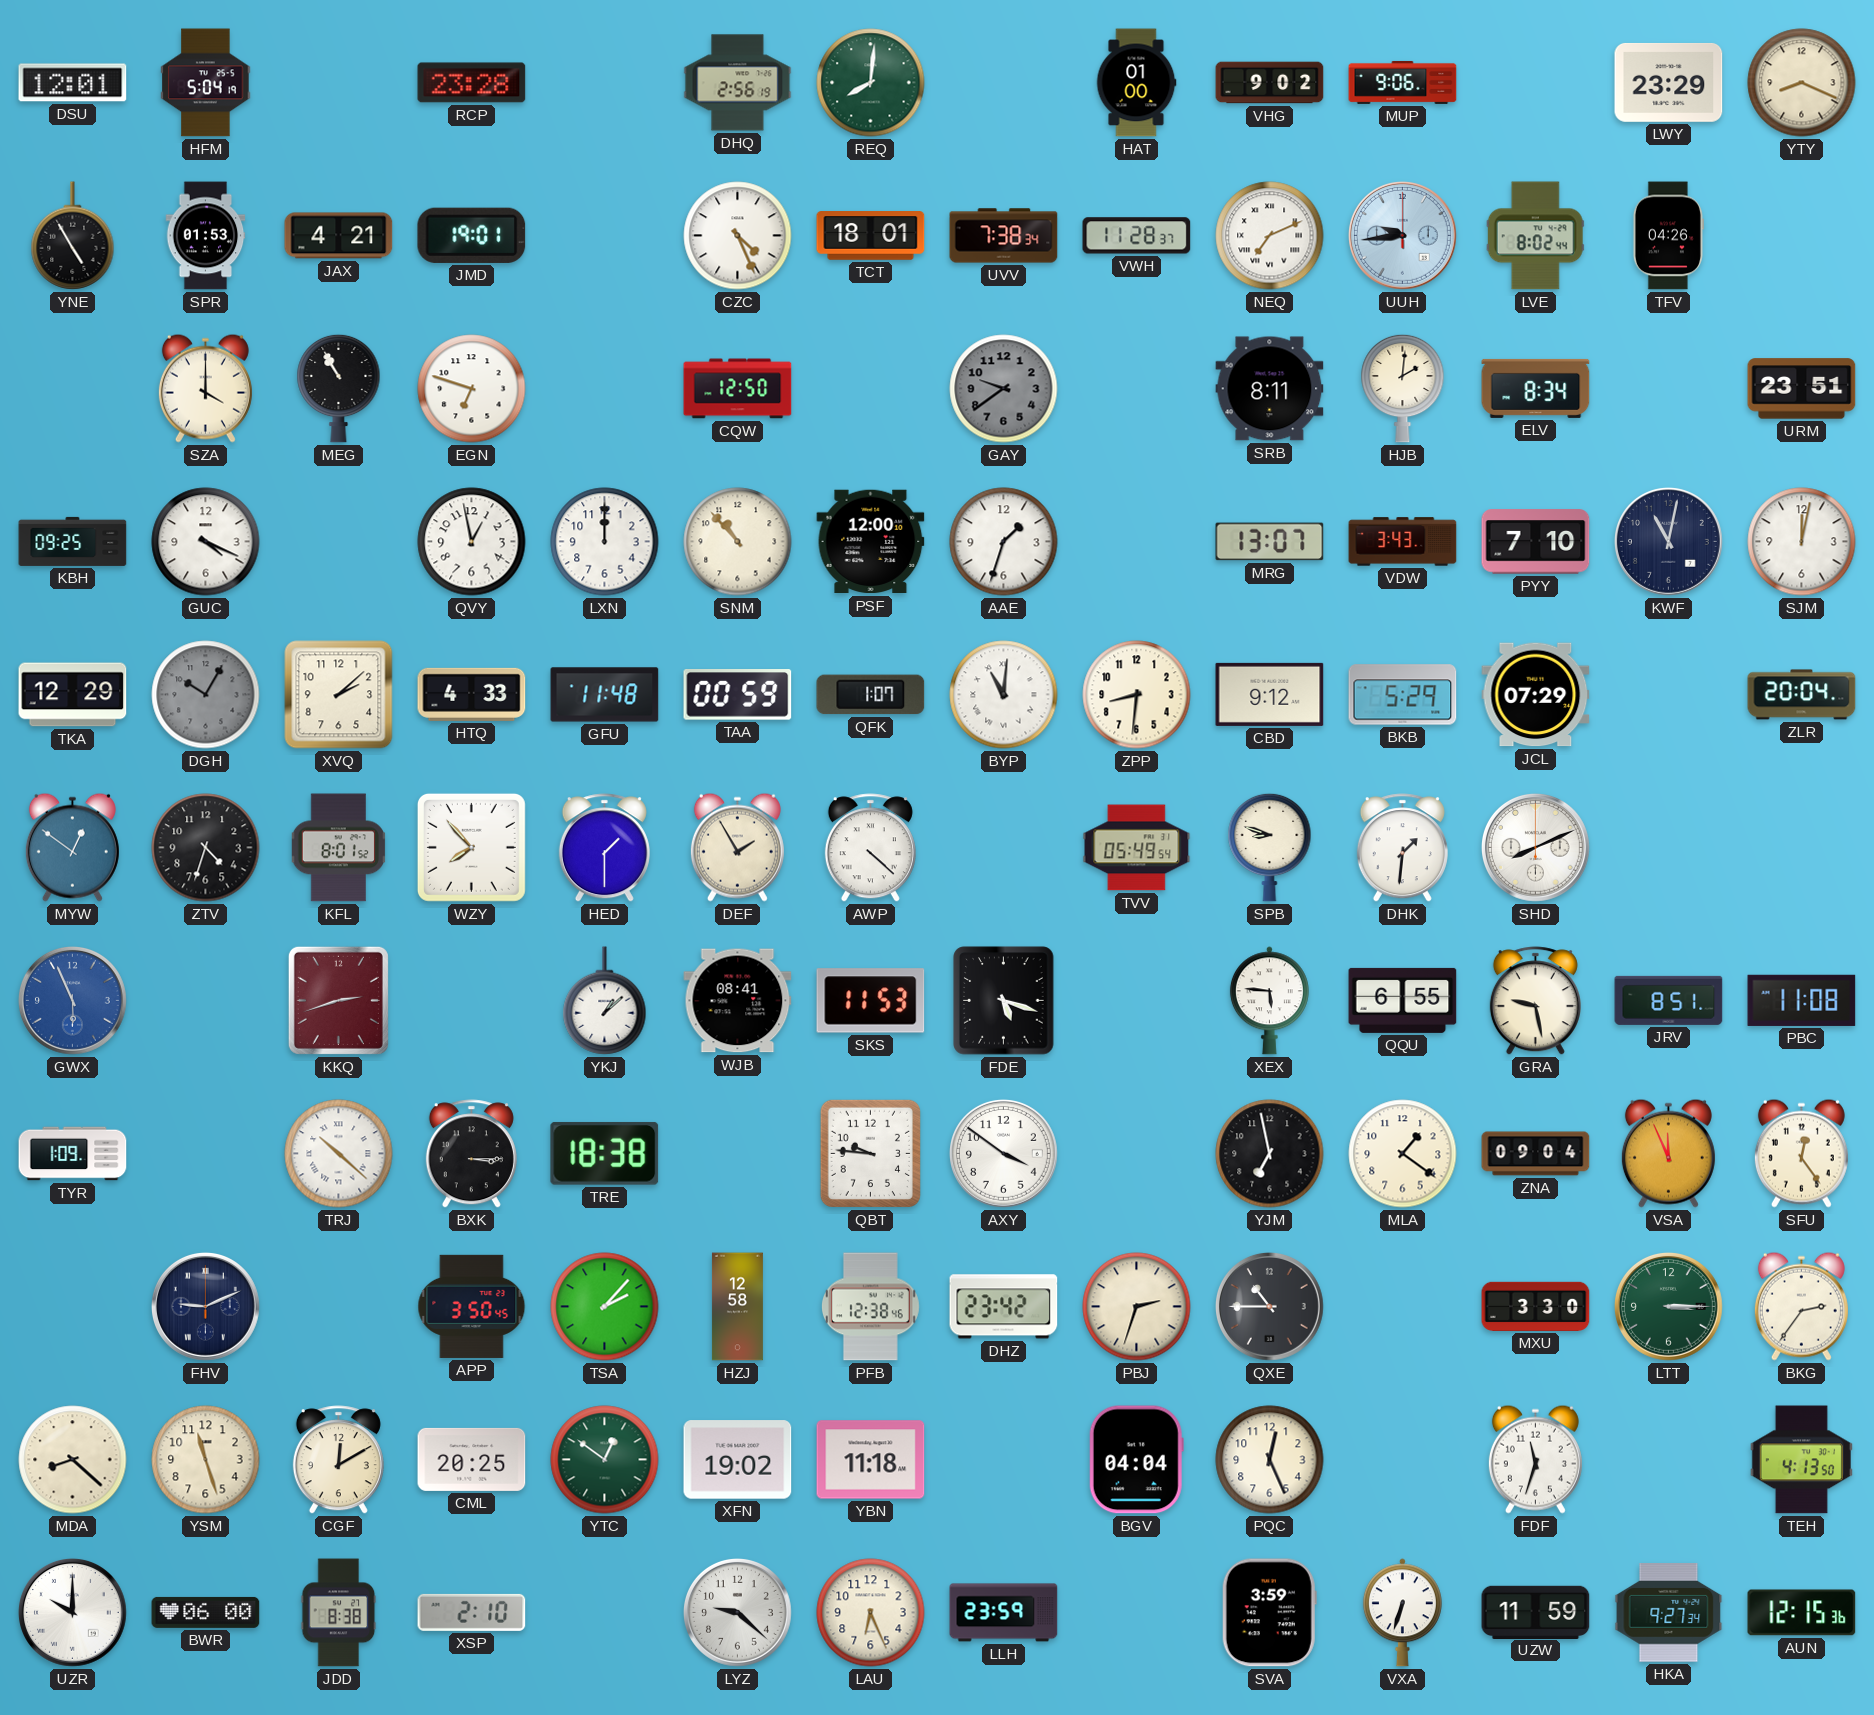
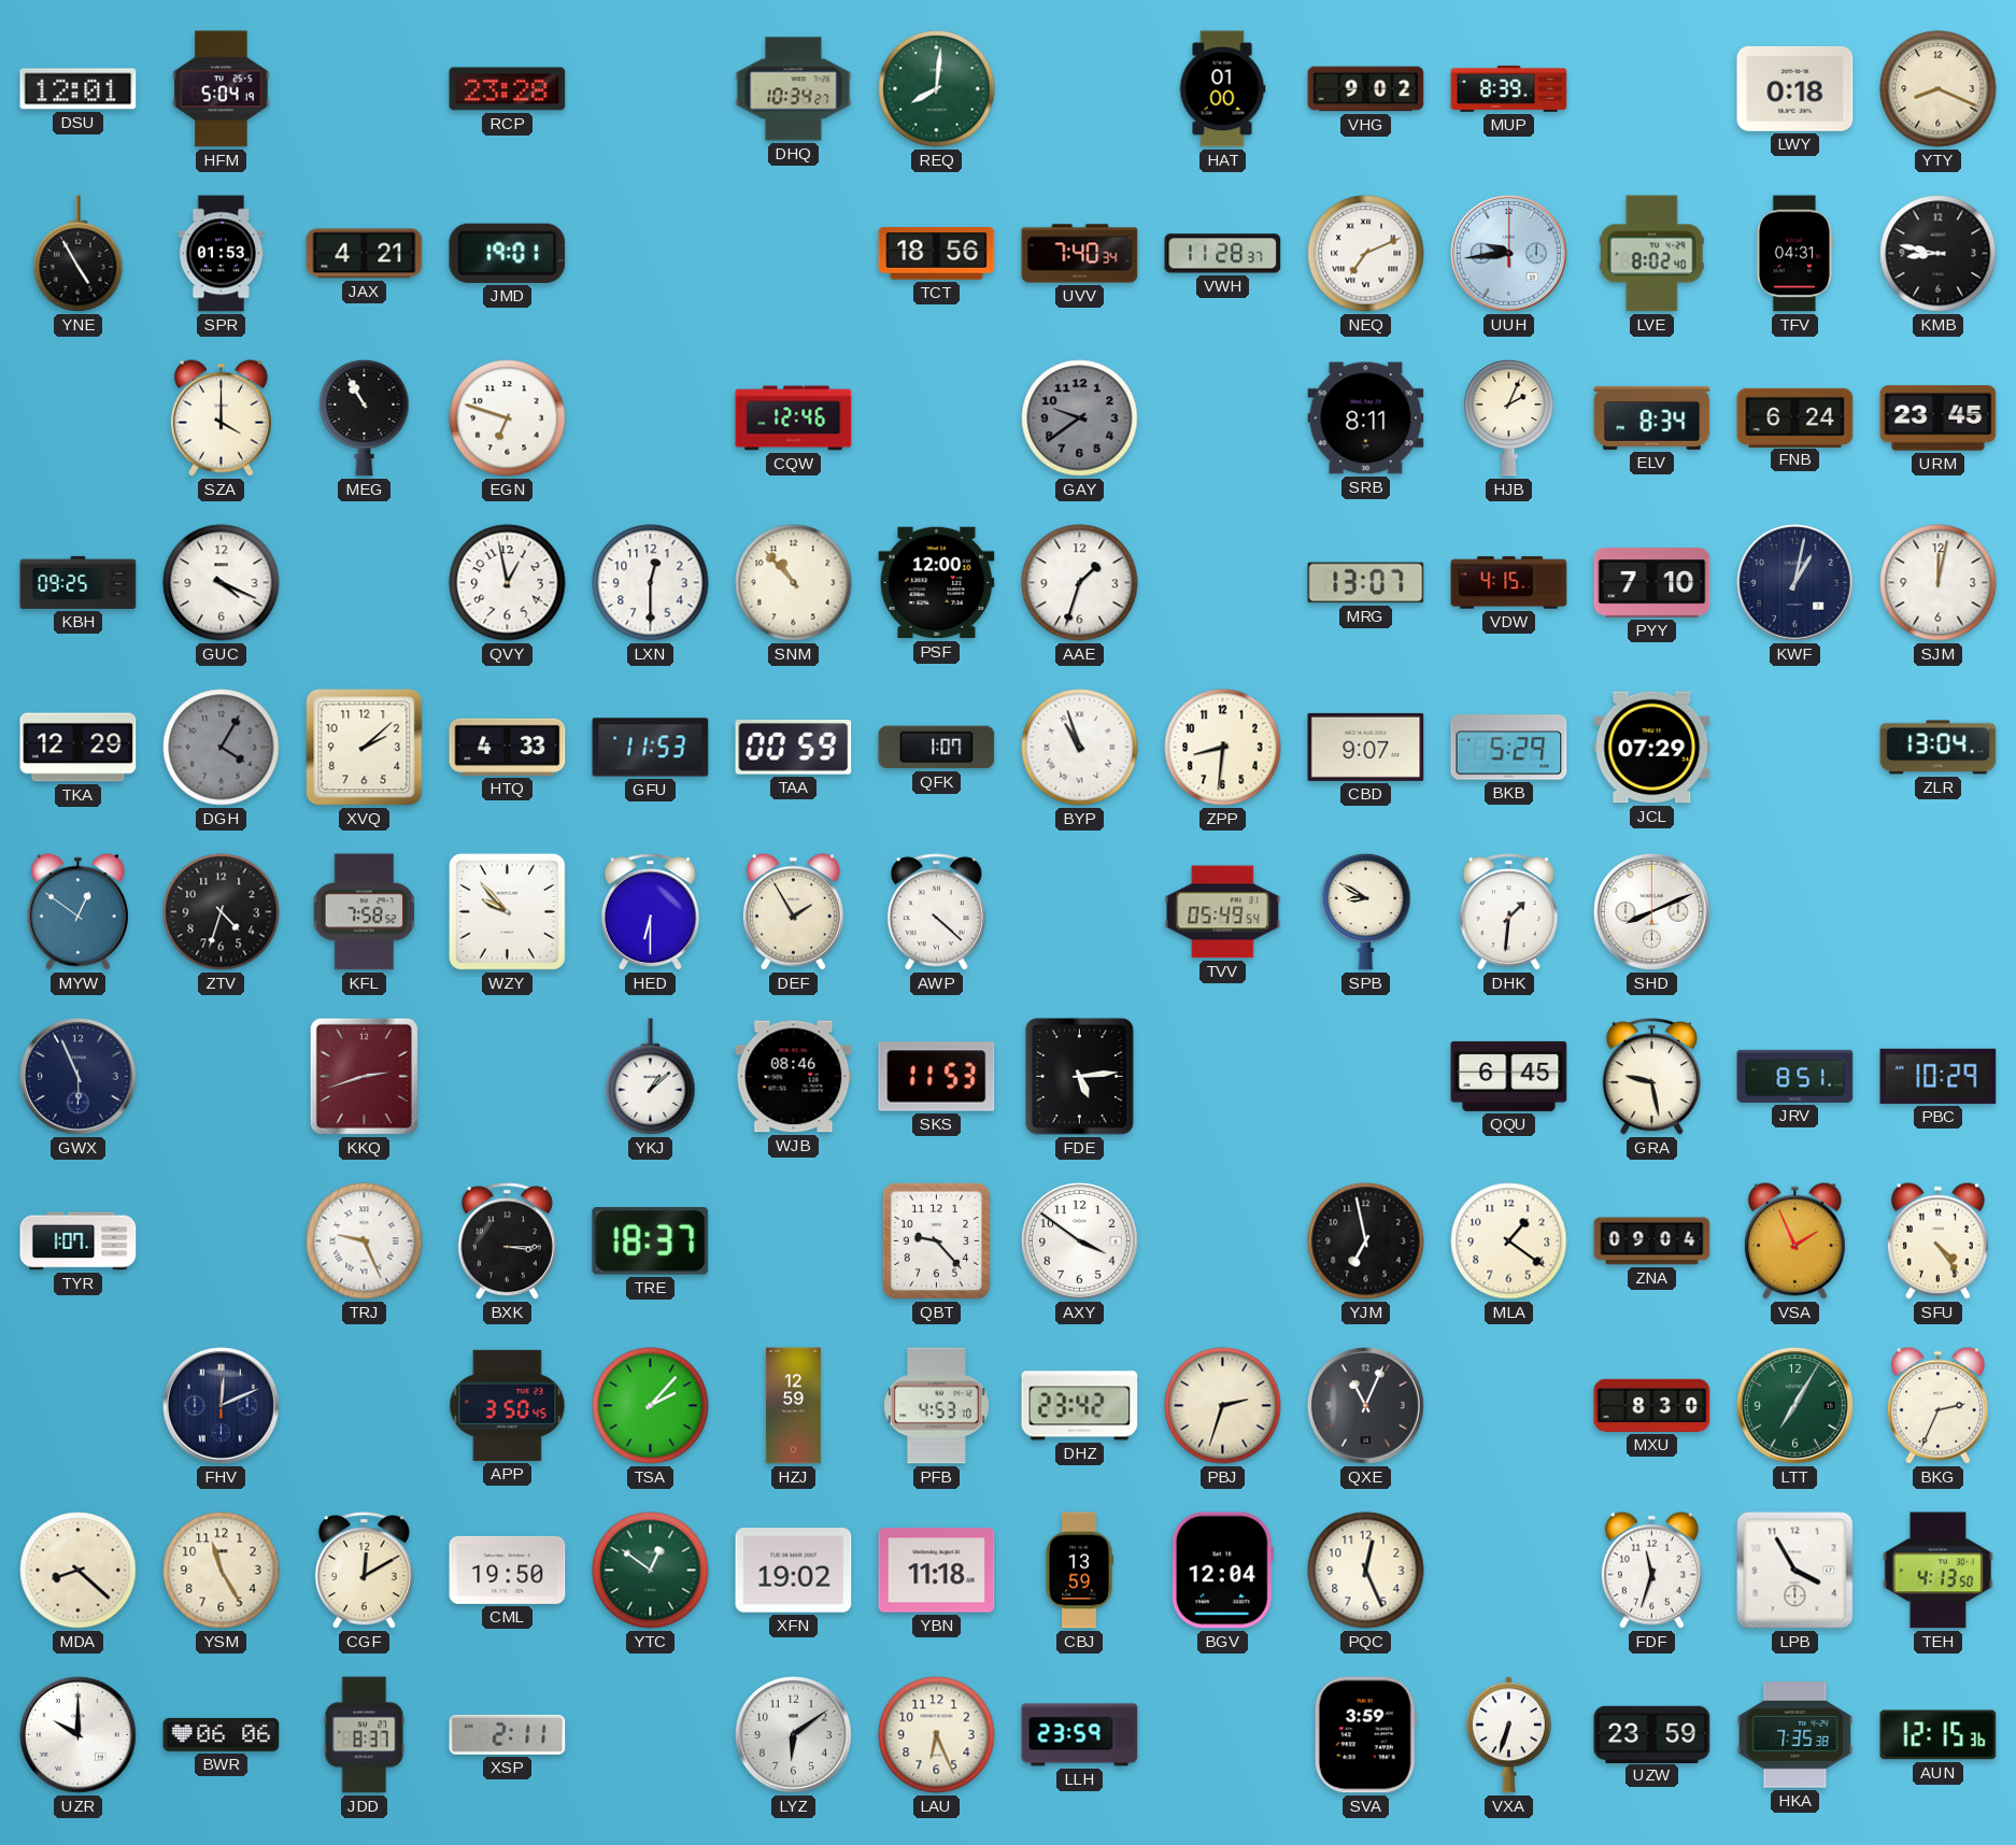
DHQ: 2:56 -> 10:34
MUP: 9:06 -> 8:39
LWY: 23:29 -> 0:18
CZC: 4:26 -> none
TCT: 18:01 -> 18:56
UVV: 7:38 -> 7:40
LVE: 8:02:44 -> 8:02:40
TFV: 04:26 -> 04:31
KMB: none -> 8:47
CQW: 12:50 -> 12:46
HJB: 2:01 -> 2:04
FNB: none -> 6:24
URM: 23:51 -> 23:45
LXN: 12:00 -> 12:30
VDW: 3:43 -> 4:15
KWF: 11:02 -> 1:02
DGH: 10:05 -> 4:05
GFU: 11:48 -> 11:53
BYP: 11:01 -> 10:57
CBD: 9:12 -> 9:07
ZLR: 20:04 -> 13:04
KFL: 8:01 -> 7:58
WZY: 7:53 -> 9:53
HED: 1:30 -> 6:30
SPB: 8:48 -> 8:50
GWX dial: blue -> navy
WJB: 08:41 -> 08:46
FDE: 5:18 -> 5:14
XEX: 5:46 -> none
QQU: 6:55 -> 6:45
PBC: 11:08 -> 10:29
TYR: 1:09 -> 1:07
TRJ: 10:22 -> 9:26
TRE: 18:38 -> 18:37
QBT: 9:46 -> 9:23
VSA: 11:56 -> 1:56
SFU: 12:24 -> 4:24
FHV: 9:11 -> 12:11
HZJ: 12:58 -> 12:59
PFB: 12:38 -> 4:53
QXE: 10:45 -> 11:04
MXU: 3:30 -> 8:30
LTT: 3:15 -> 7:05
BKG: 2:36 -> 2:34
YSM: 11:27 -> 11:25
CML: 20:25 -> 19:50
CBJ: none -> 13:59
BGV: 04:04 -> 12:04
LPB: none -> 3:55
BWR: 06:00 -> 06:06
JDD: 8:38 -> 8:37
XSP: 2:10 -> 2:11
LYZ: 9:22 -> 6:09
UZW: 11:59 -> 23:59
HKA: 9:27 -> 7:35
